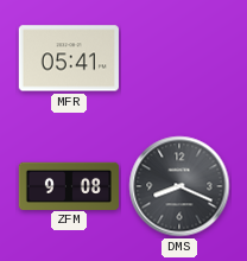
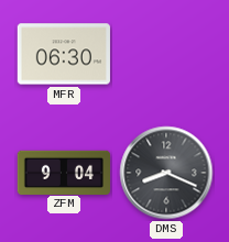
MFR: 05:41 -> 06:30
ZFM: 9:08 -> 9:04
